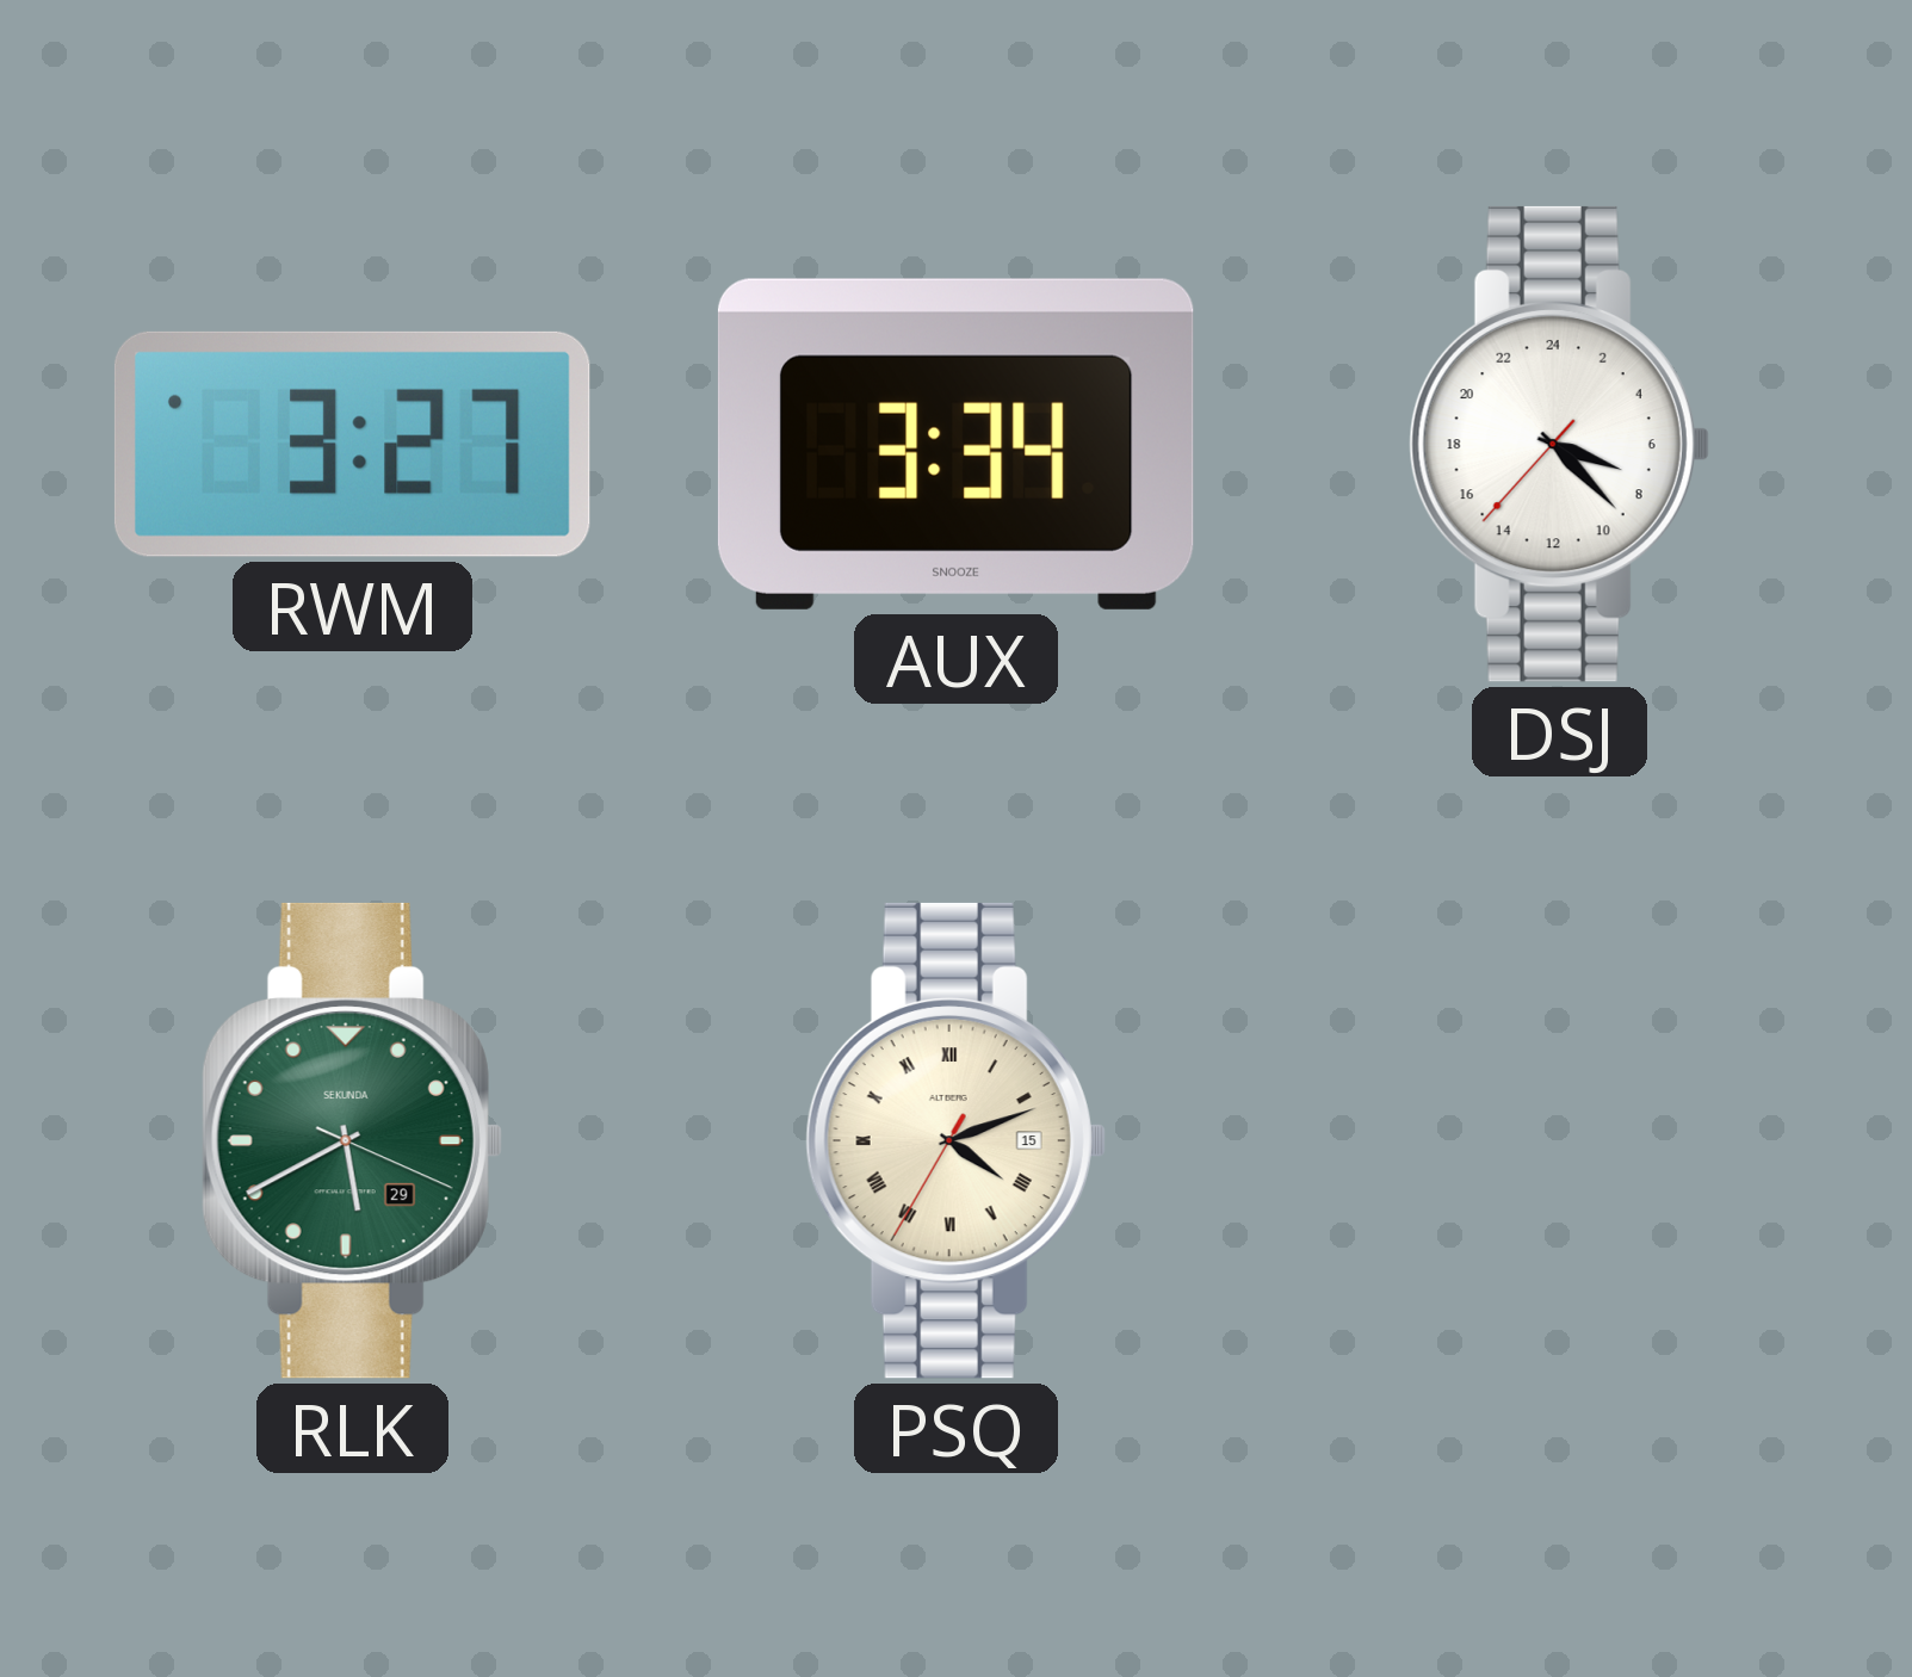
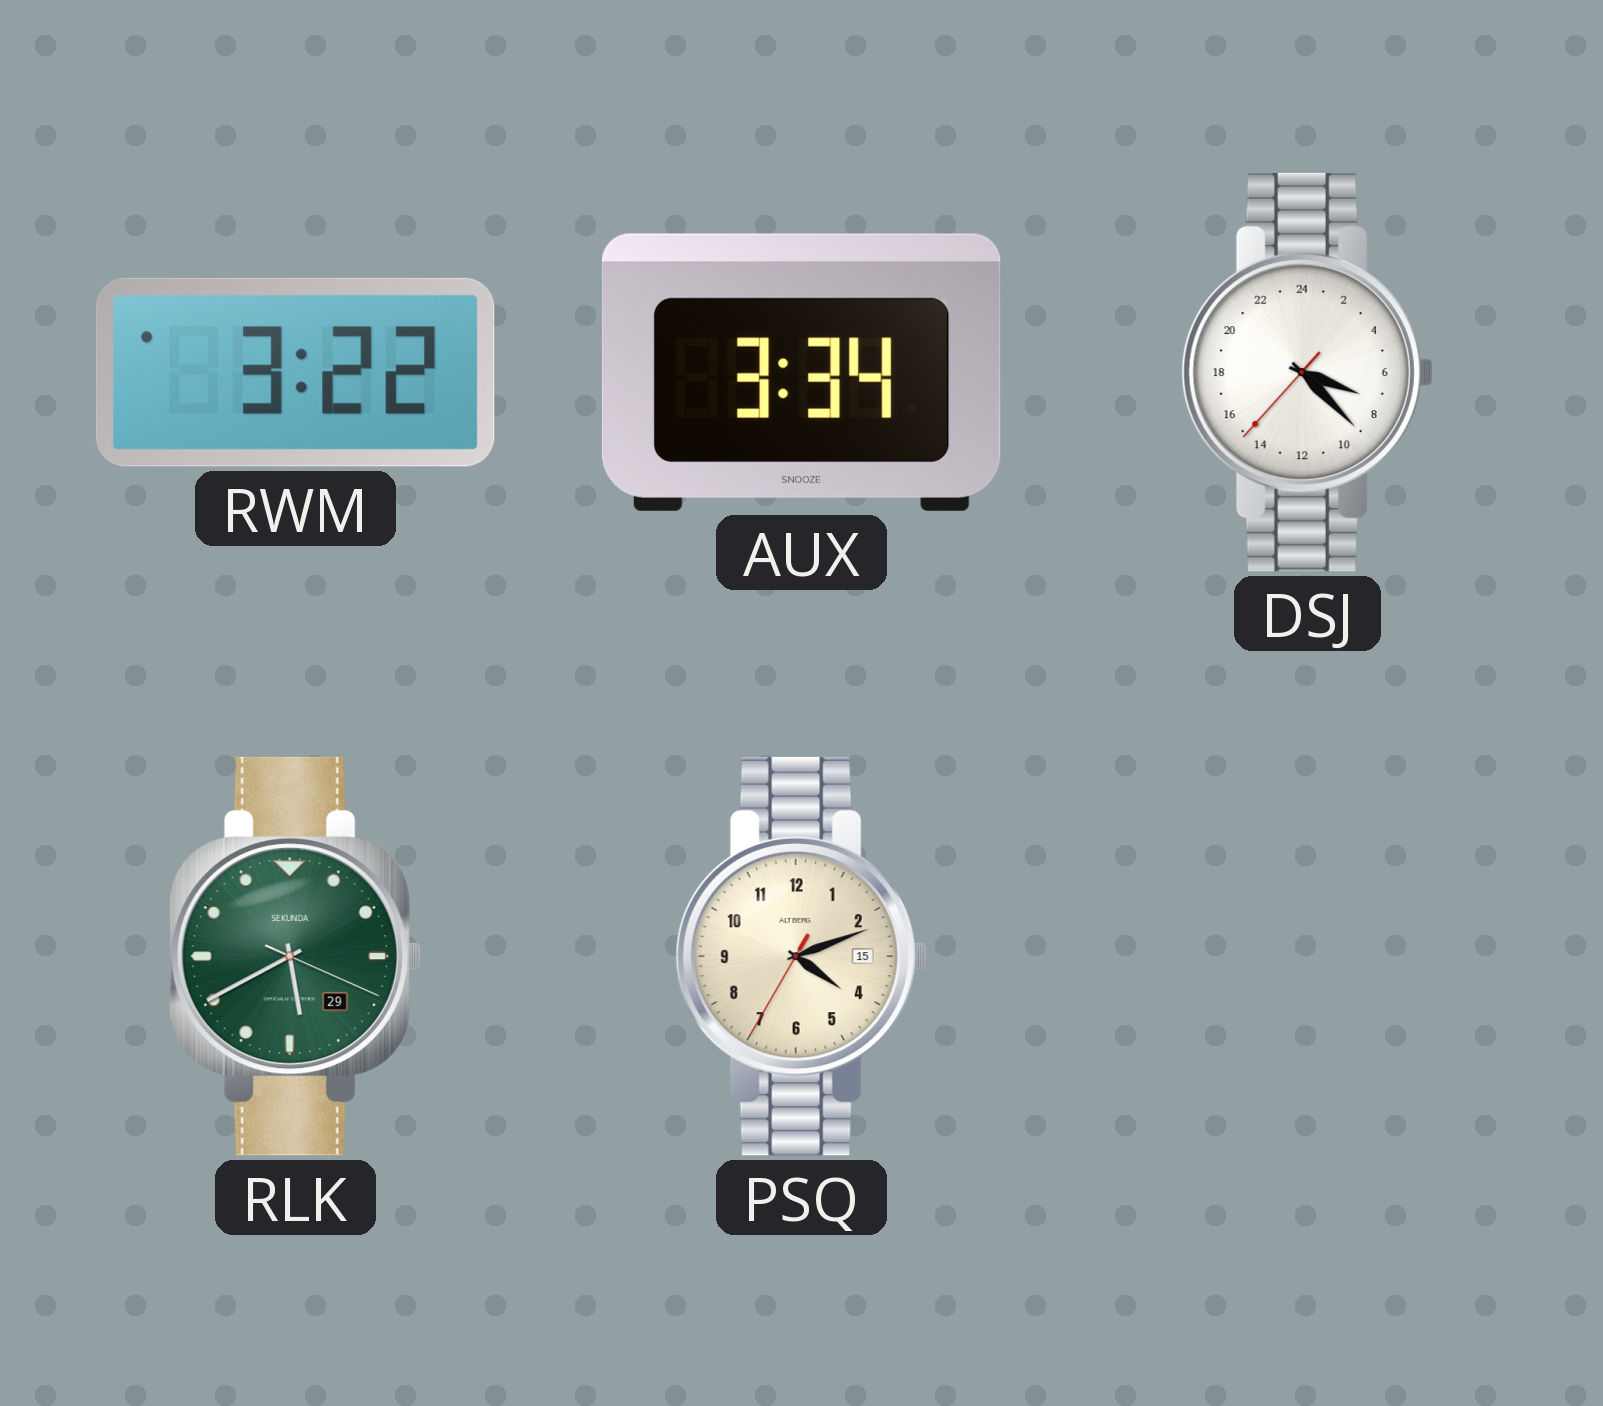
RWM: 3:27 -> 3:22
PSQ numerals: Roman -> Arabic
